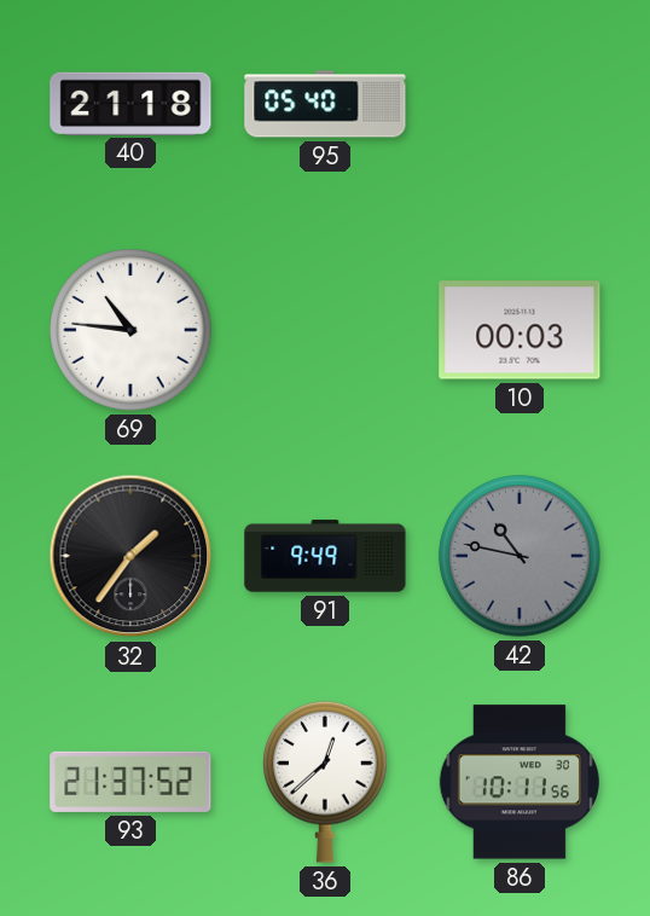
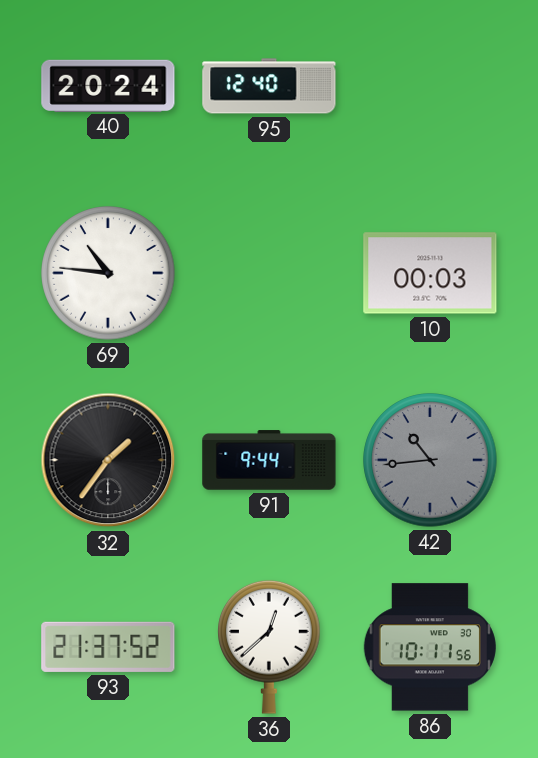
40: 21:18 -> 20:24
95: 05:40 -> 12:40
91: 9:49 -> 9:44
42: 10:47 -> 10:44
